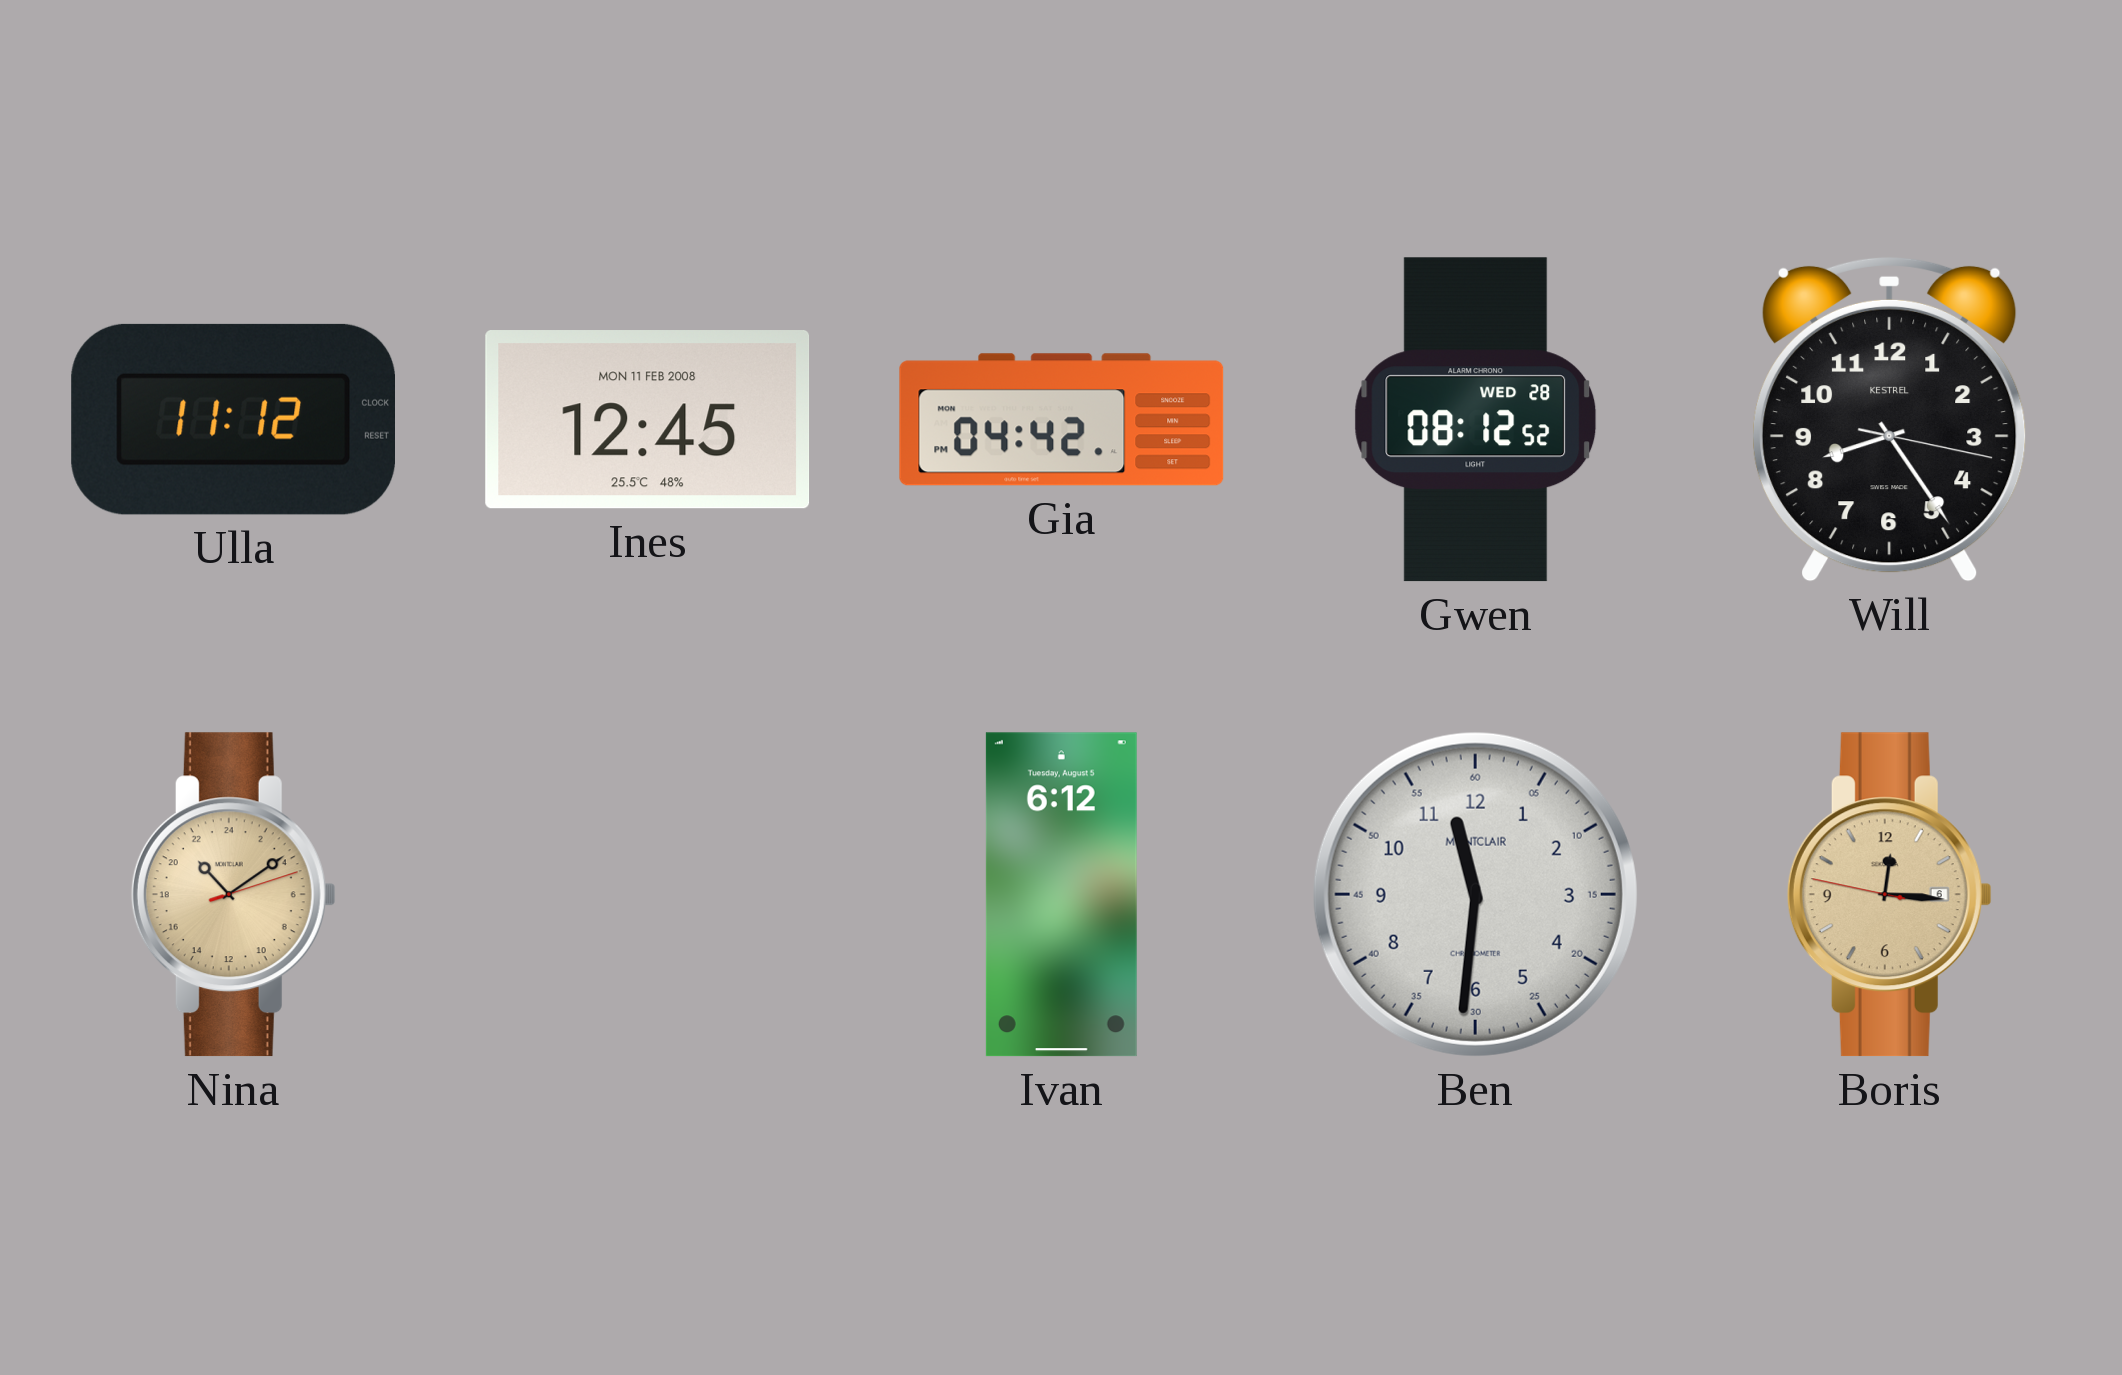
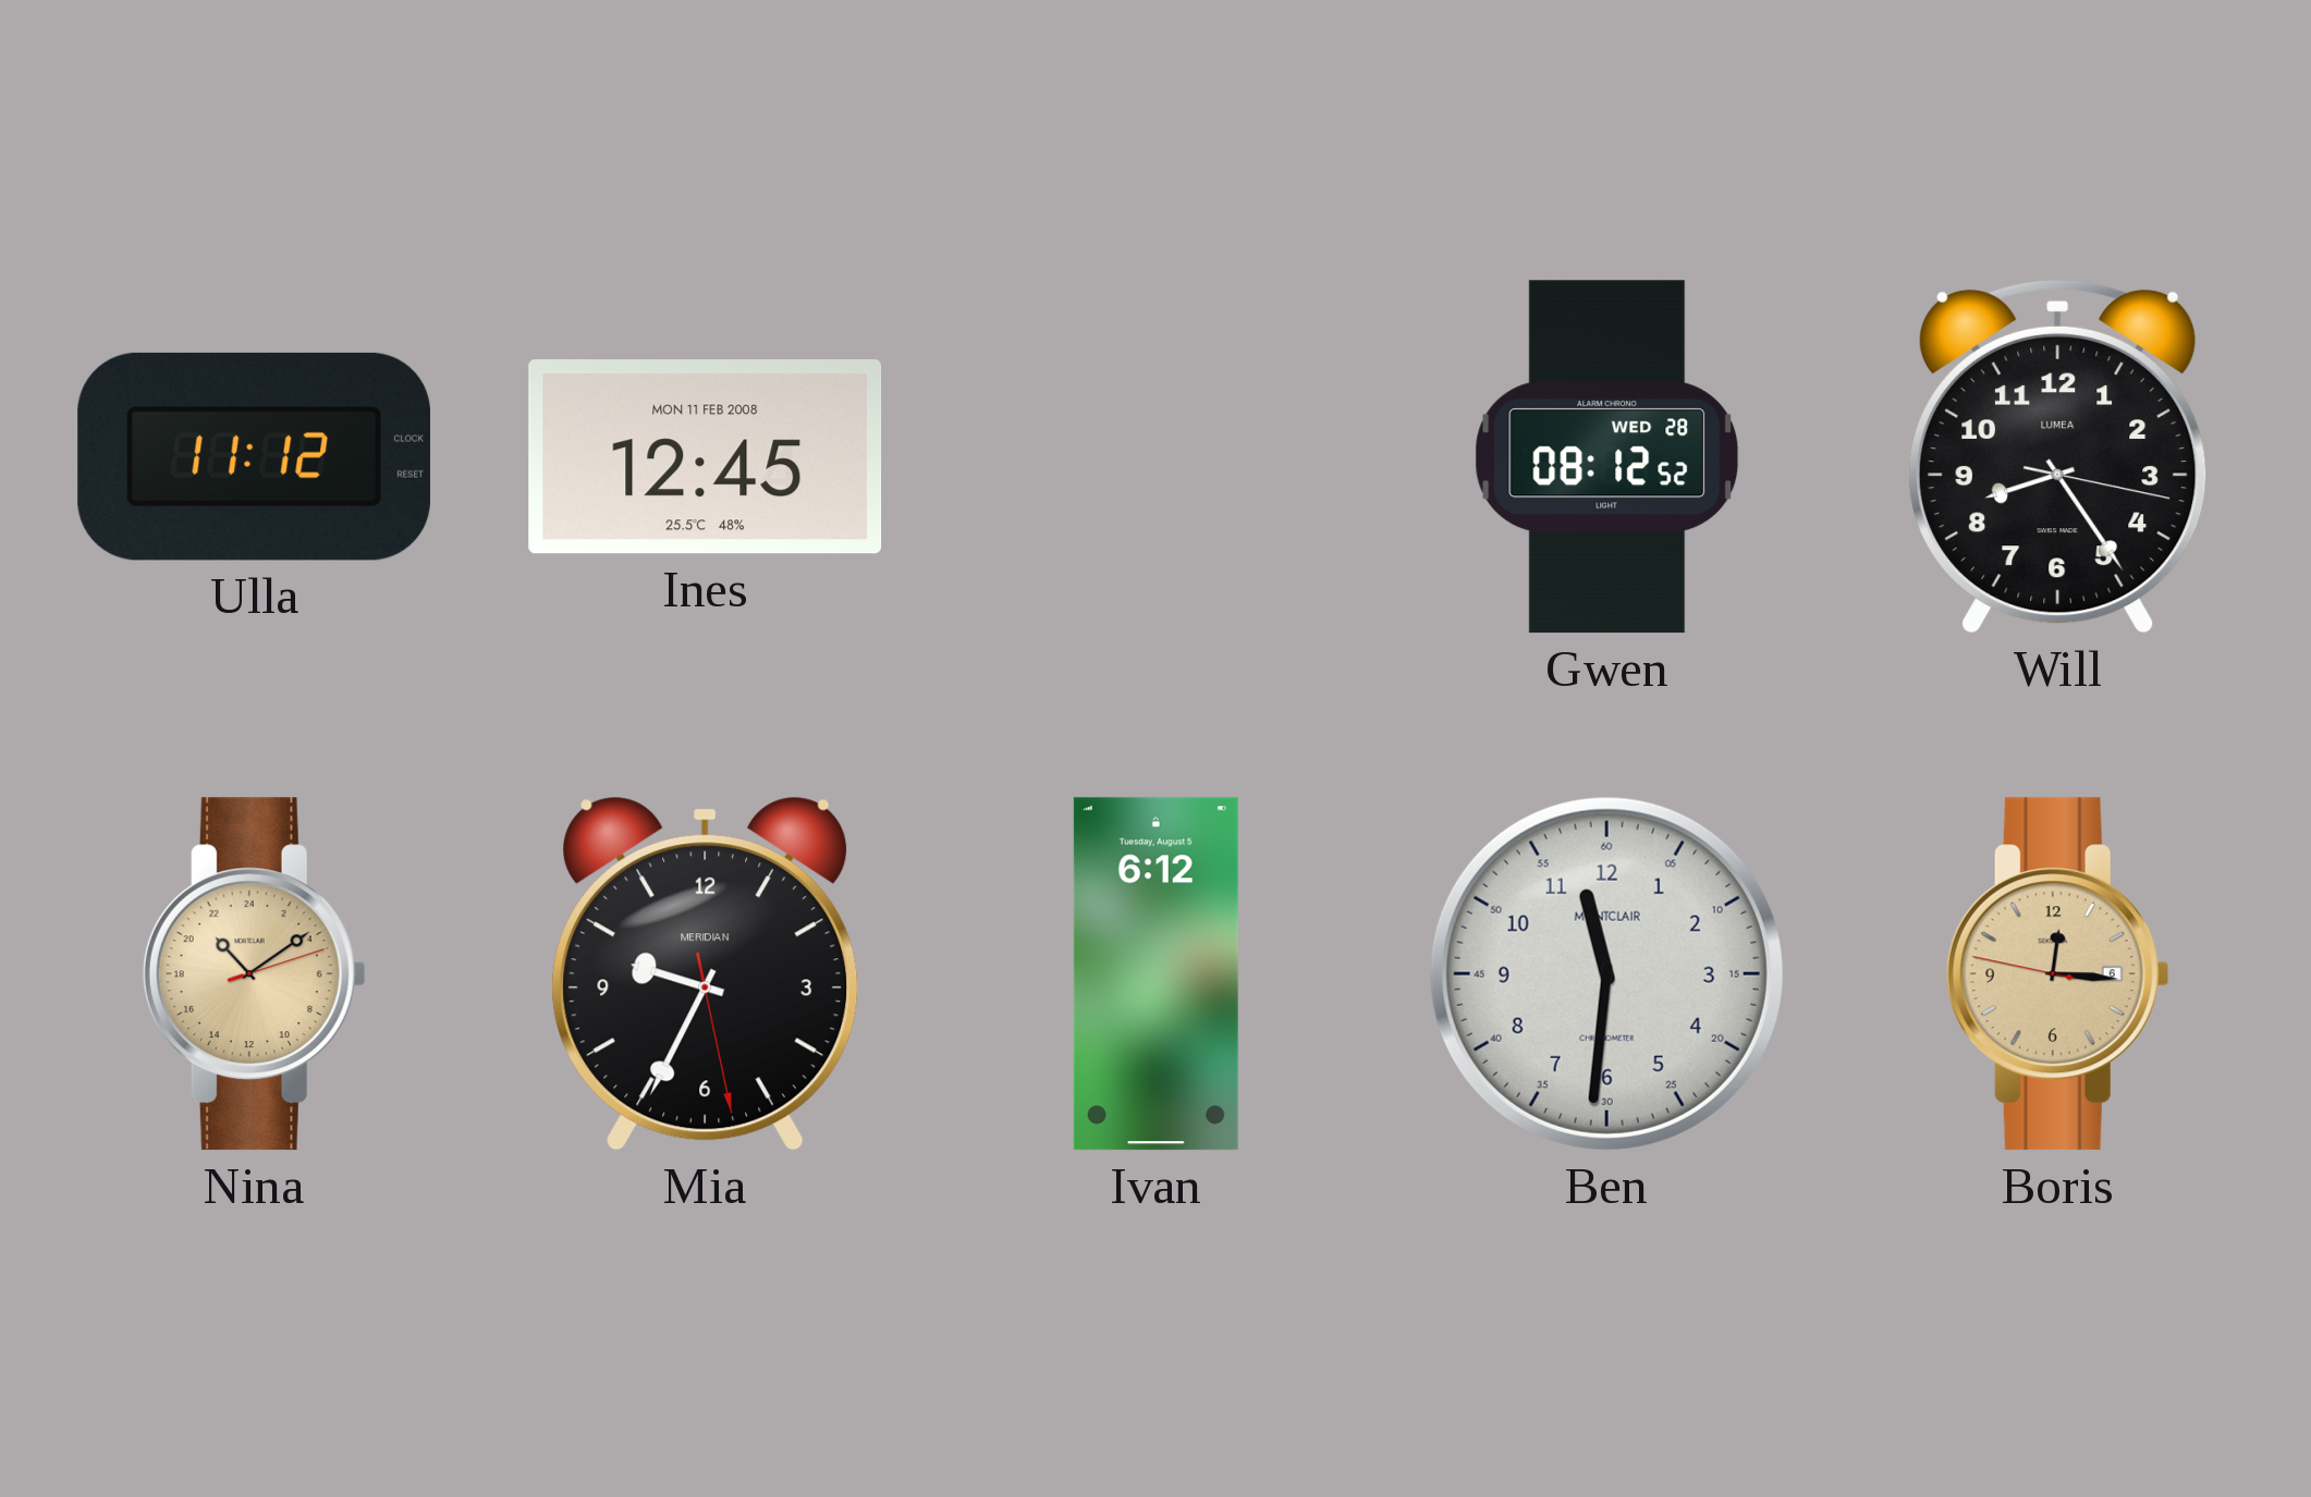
Gia: 04:42 -> none
Will brand: KESTREL -> LUMEA
Mia: none -> 9:34
